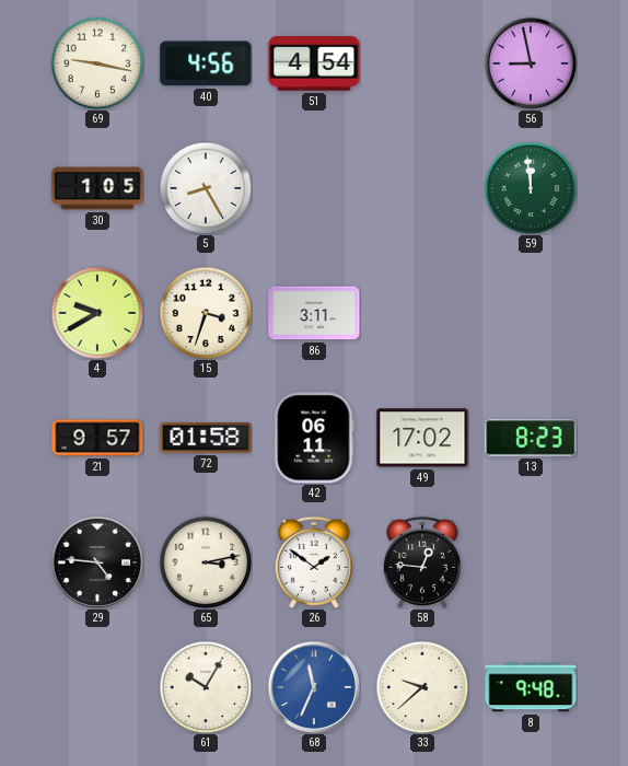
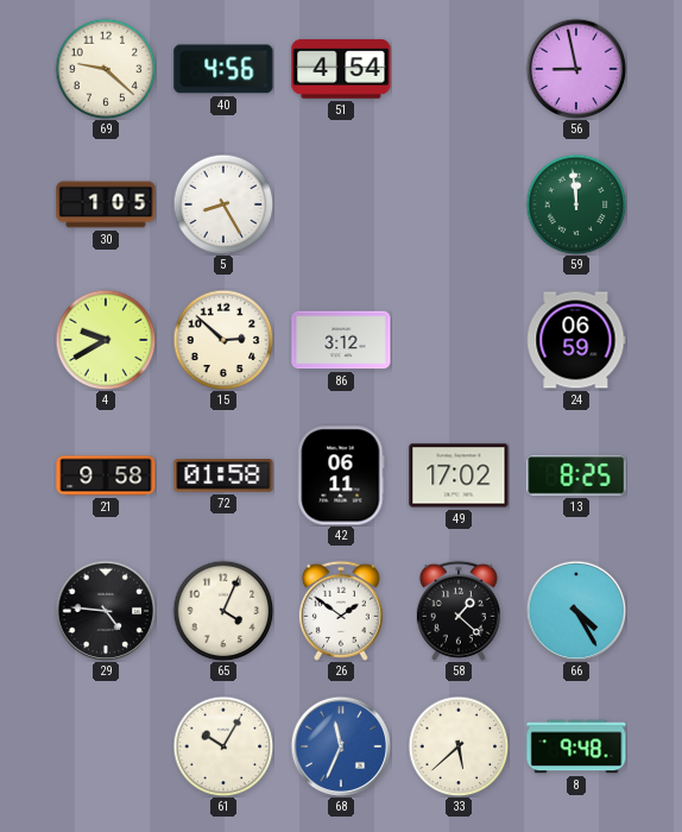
69: 9:17 -> 9:22
15: 3:33 -> 2:52
86: 3:11 -> 3:12
24: none -> 06:59
21: 9:57 -> 9:58
13: 8:23 -> 8:25
65: 3:13 -> 4:04
58: 12:46 -> 1:22
66: none -> 4:25
33: 9:38 -> 5:38
